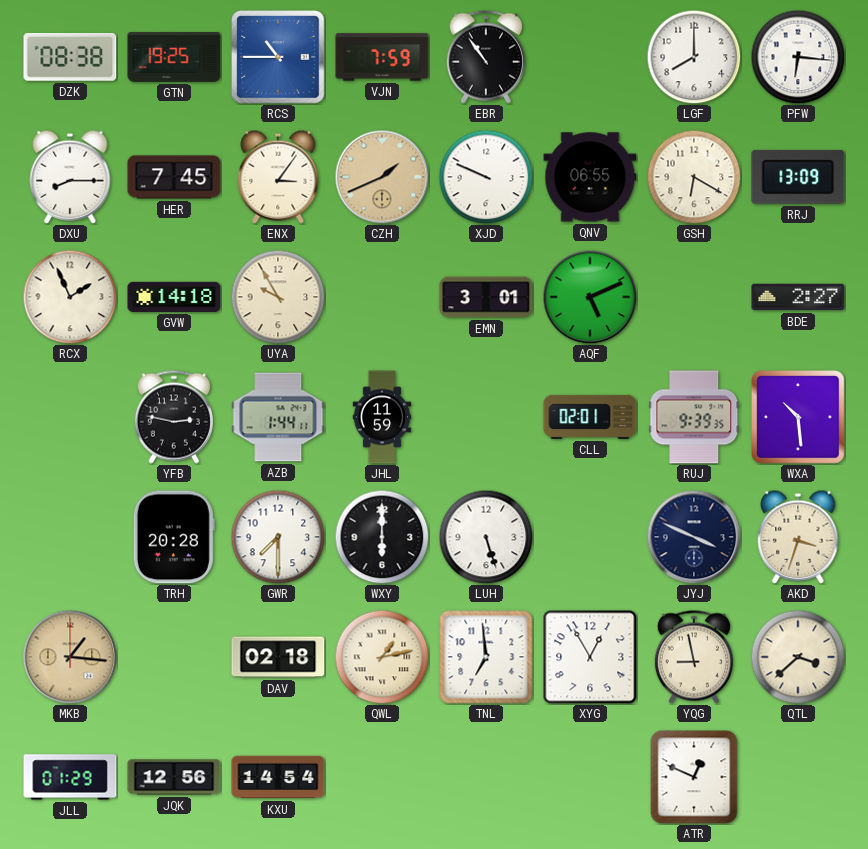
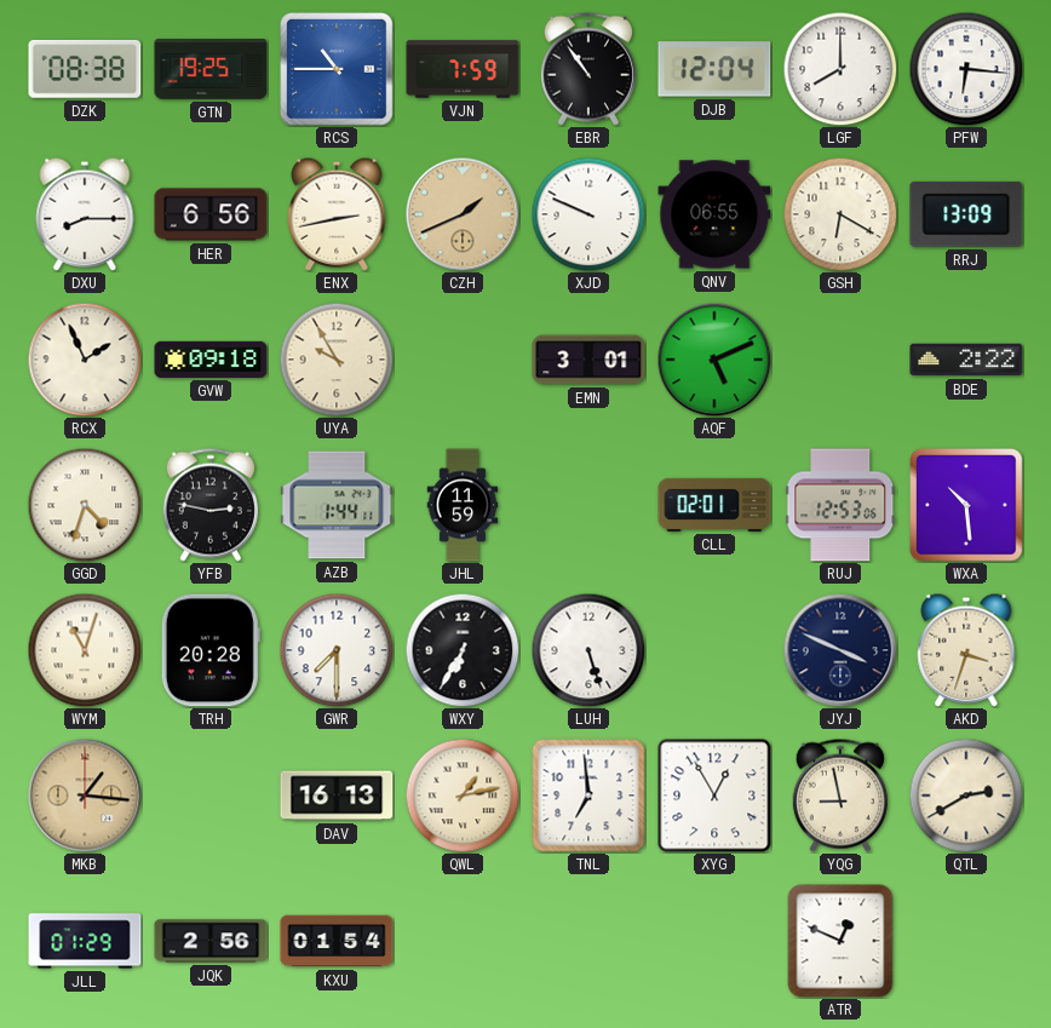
DJB: none -> 12:04
HER: 7:45 -> 6:56
ENX: 3:06 -> 2:43
GVW: 14:18 -> 09:18
BDE: 2:27 -> 2:22
GGD: none -> 4:33
RUJ: 9:39 -> 12:53
WYM: none -> 11:03
WXY: 6:00 -> 6:35
DAV: 02:18 -> 16:13
QTL: 3:38 -> 2:40
JQK: 12:56 -> 2:56
KXU: 14:54 -> 01:54
